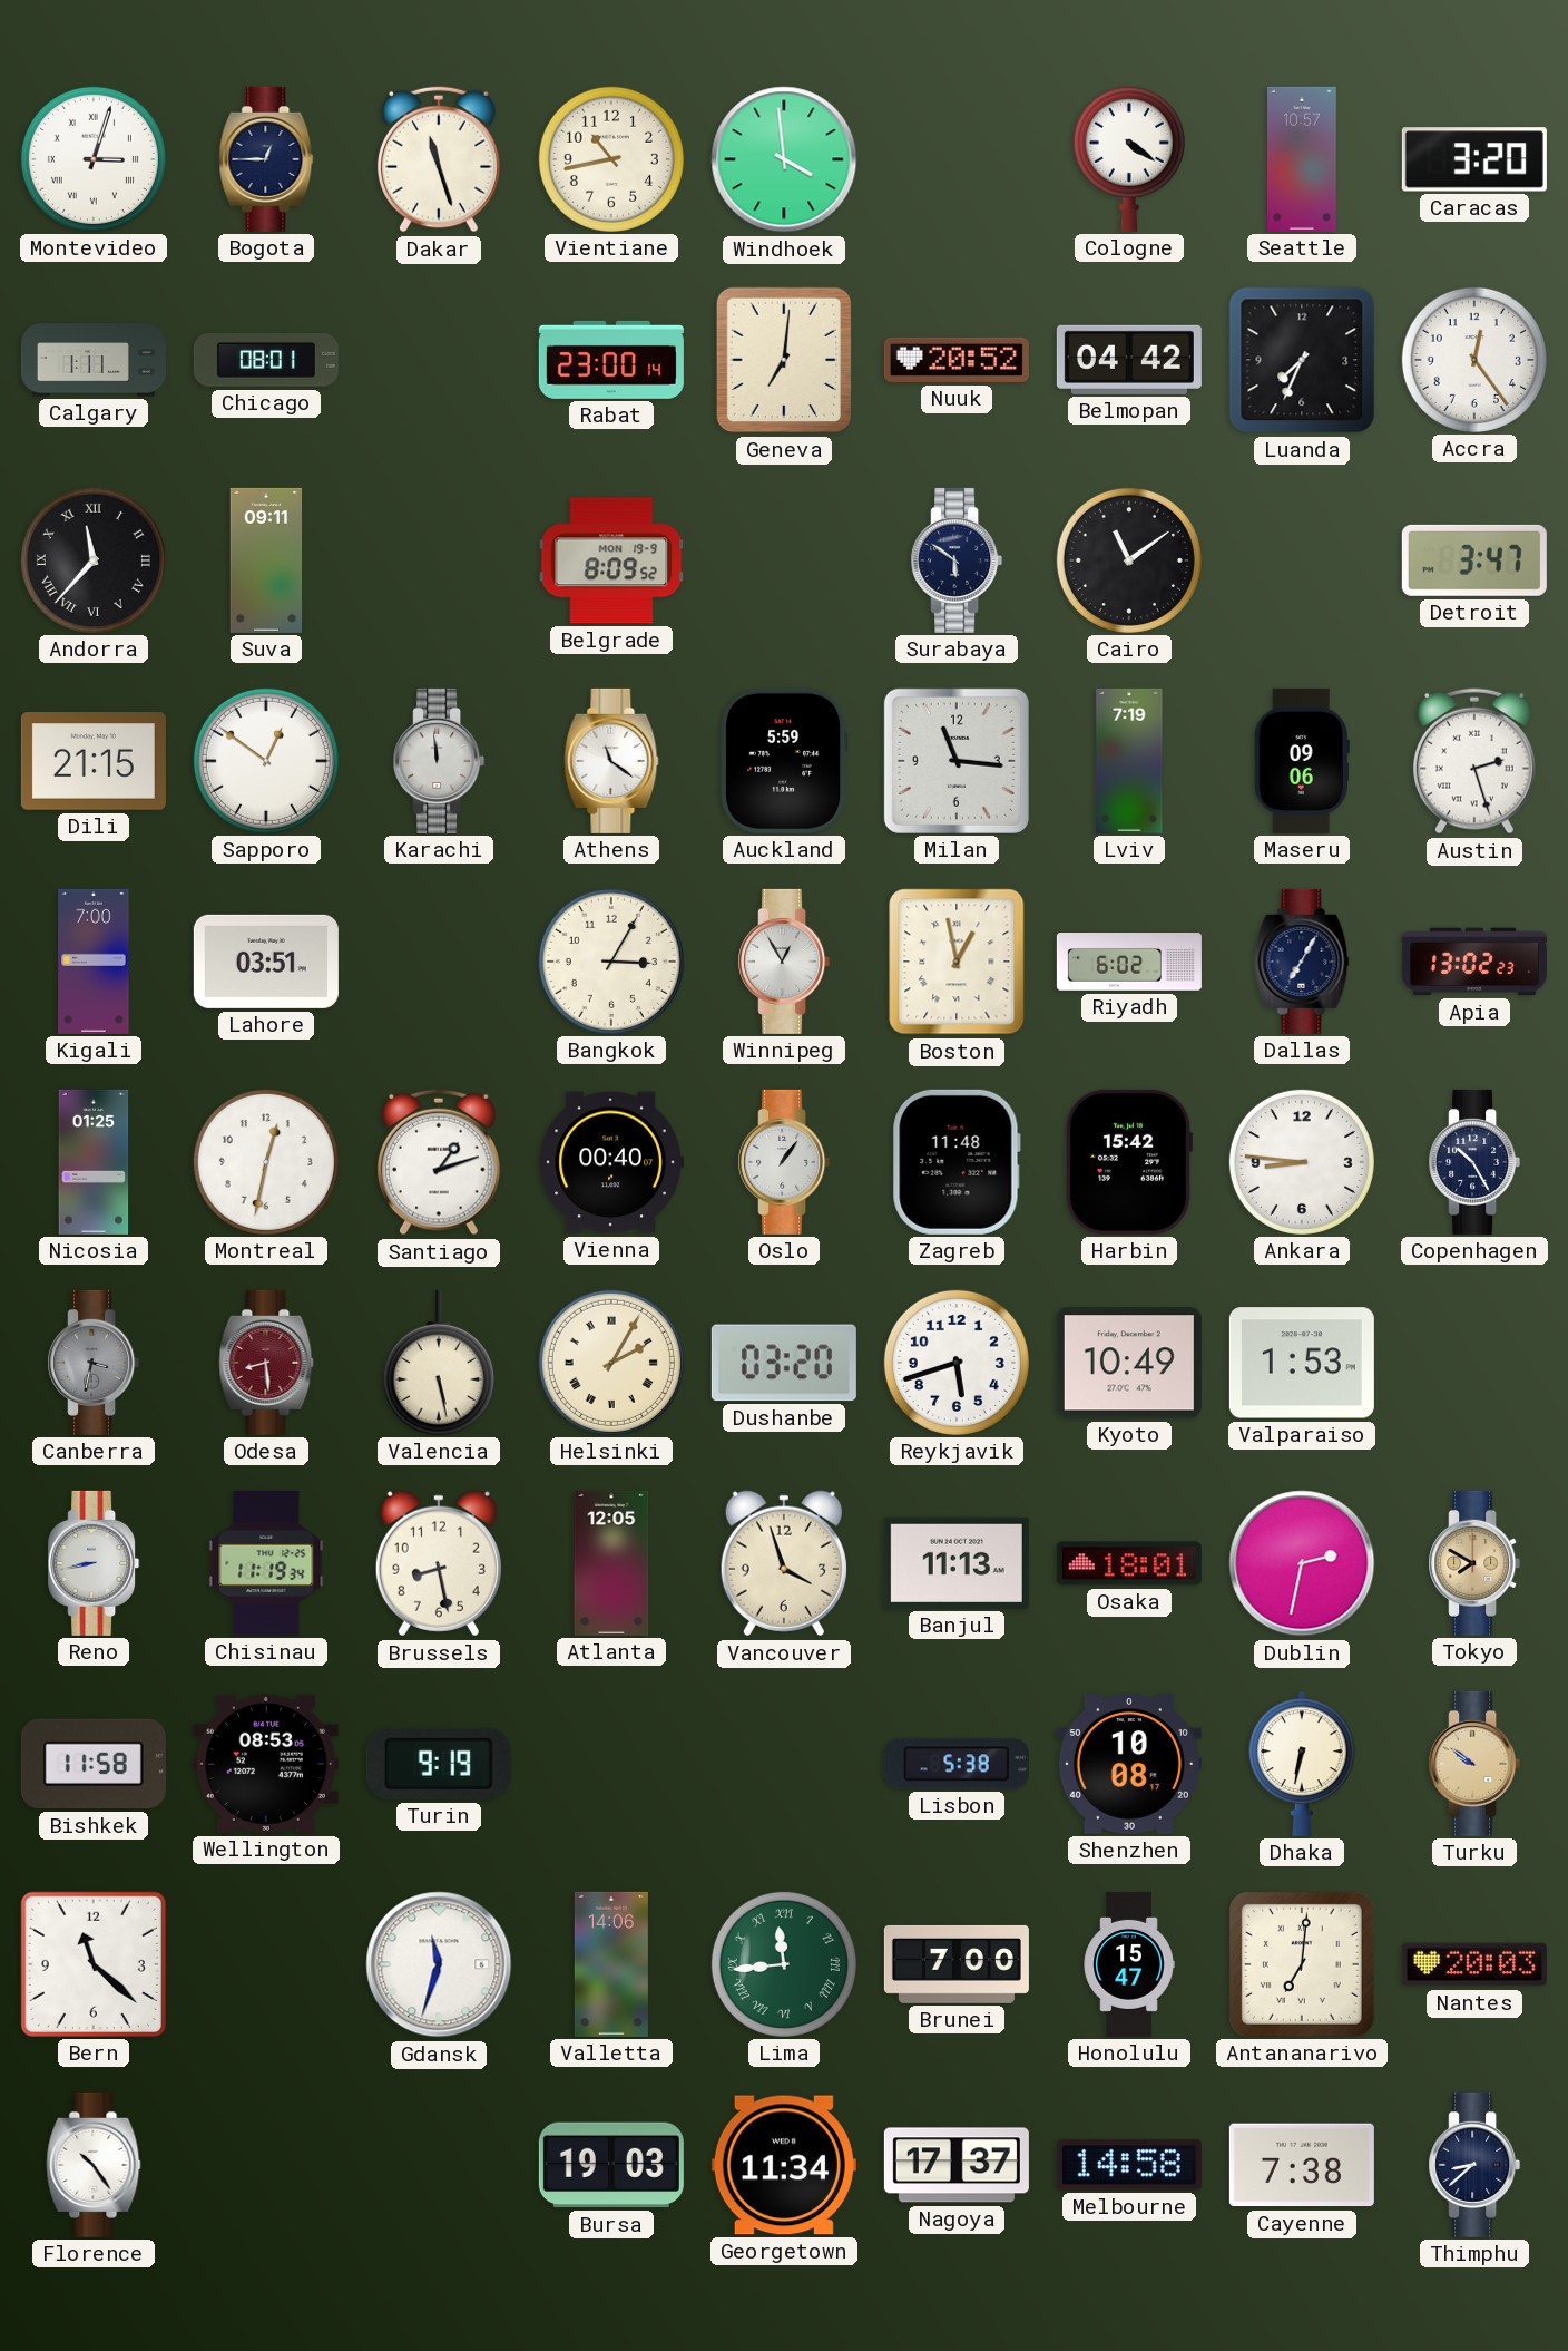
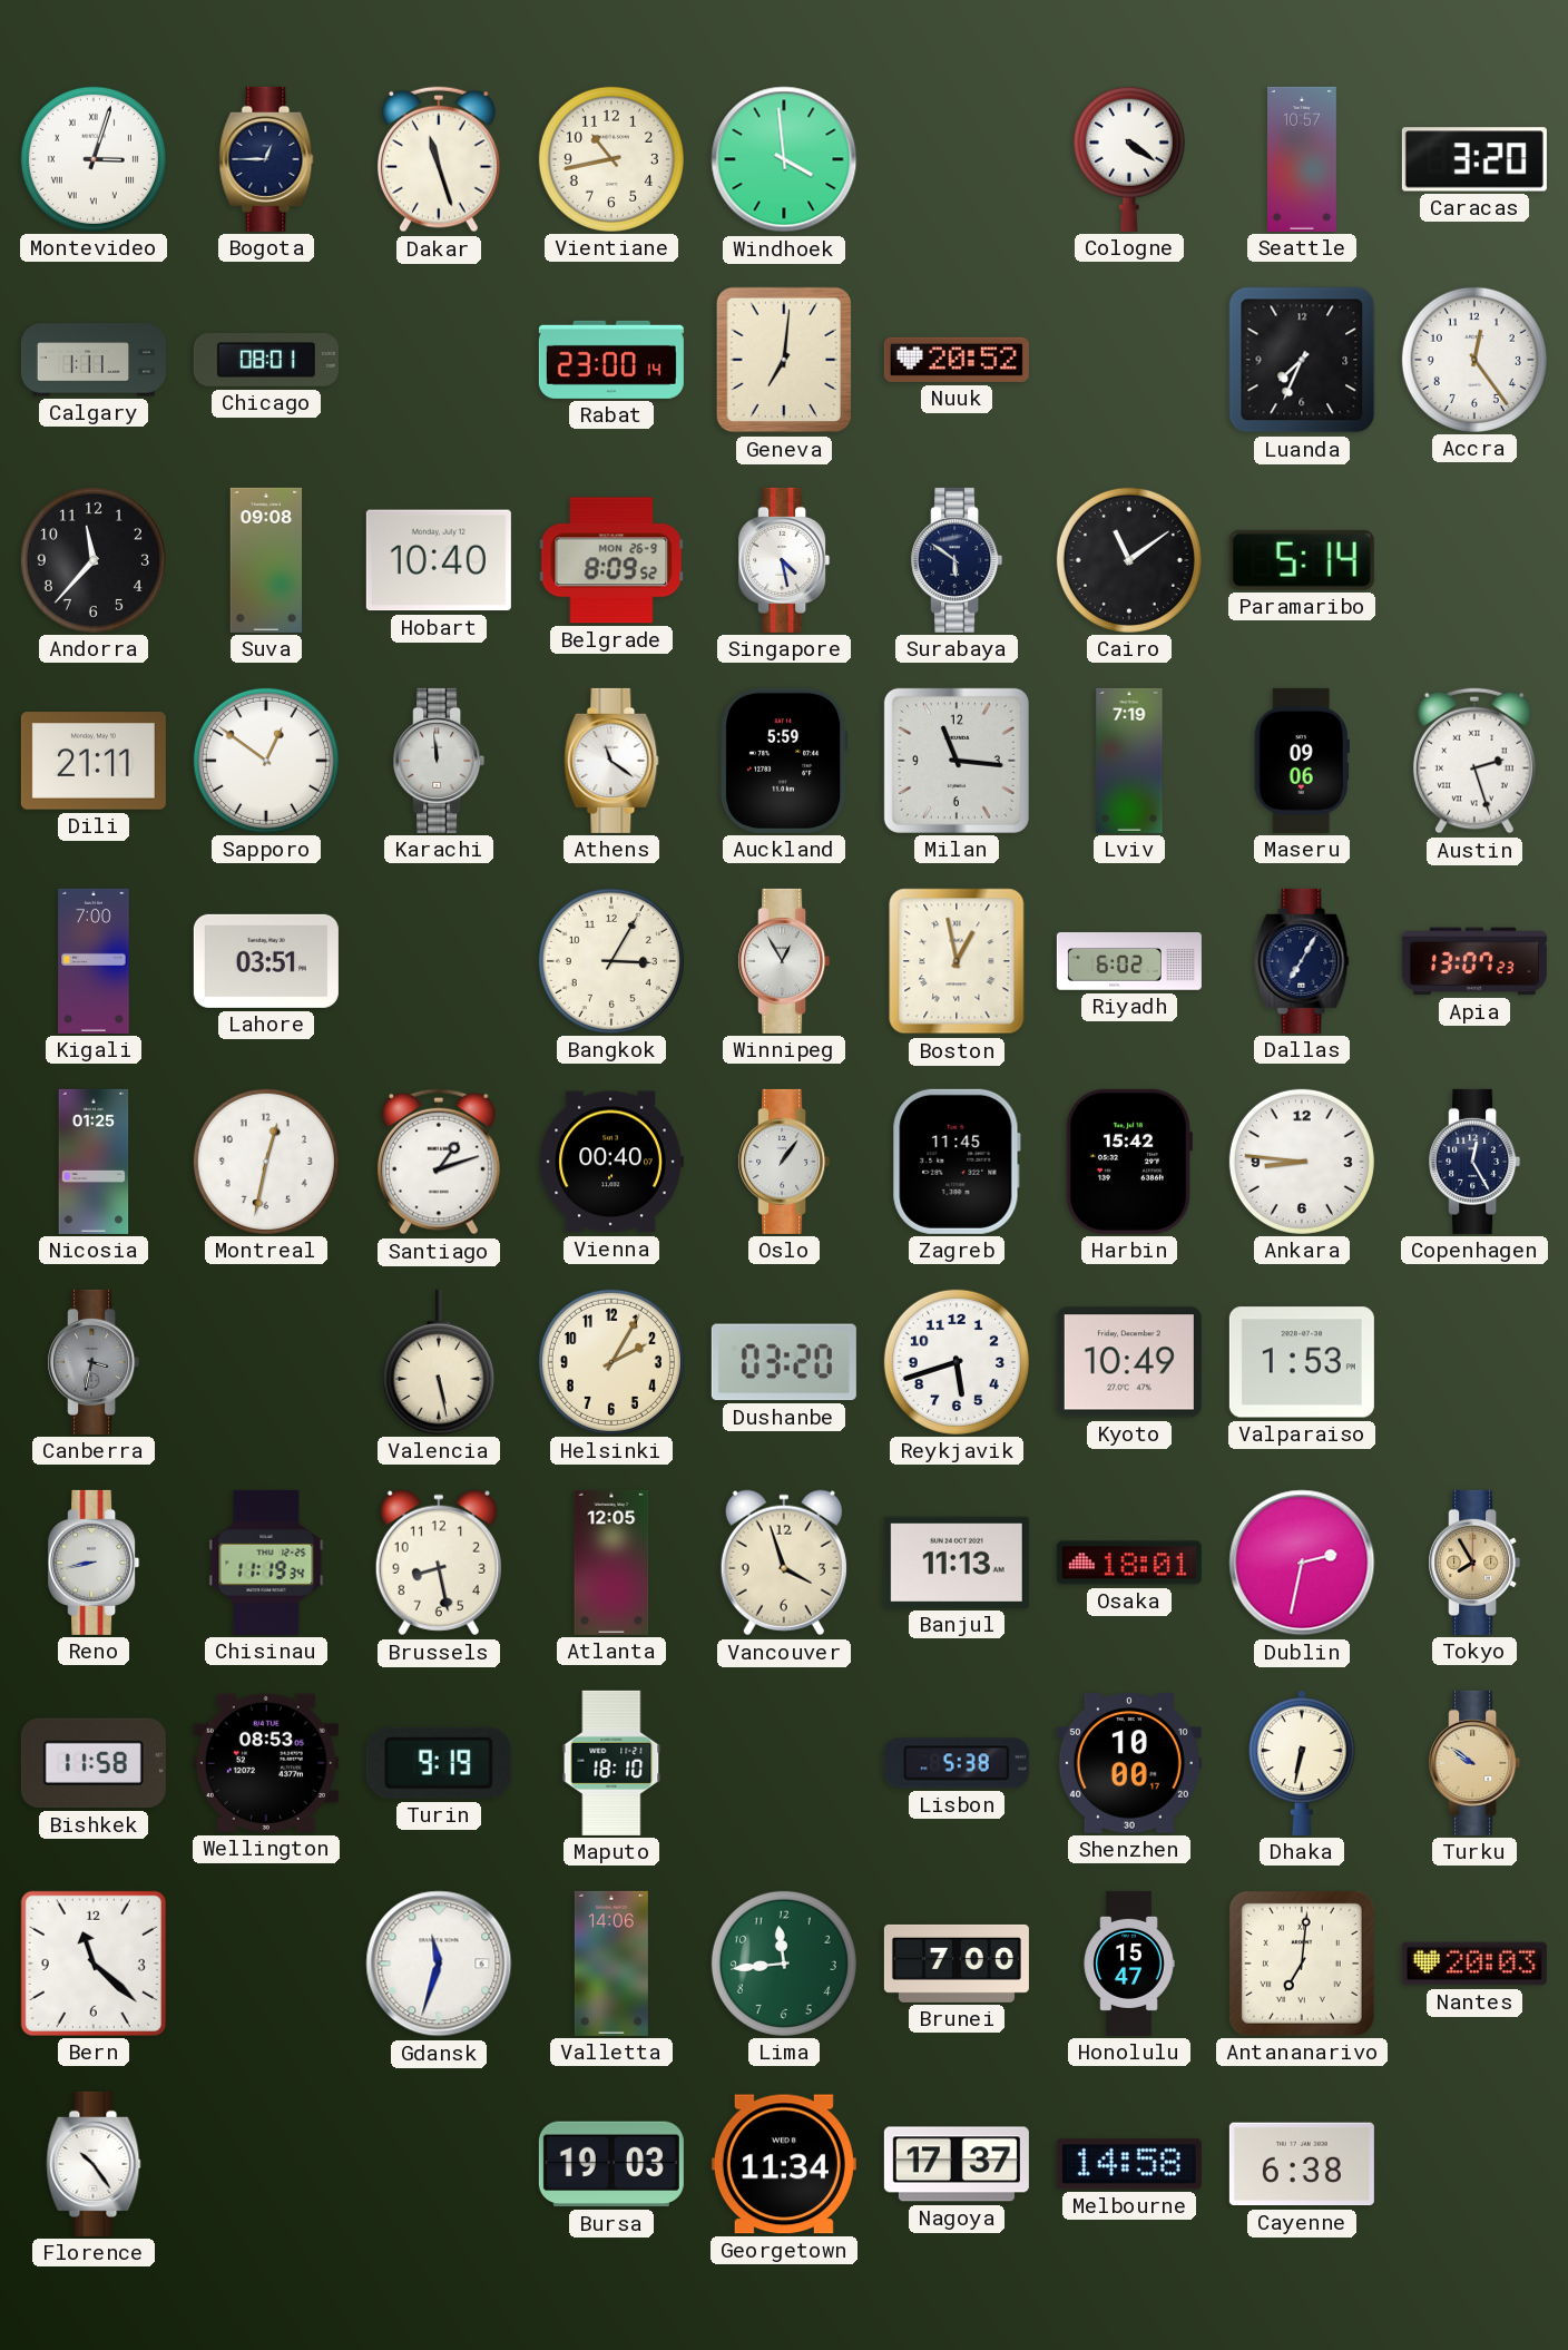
Belmopan: 04:42 -> none
Andorra numerals: Roman -> Arabic
Suva: 09:11 -> 09:08
Hobart: none -> 10:40
Belgrade date: MON 19-9 -> MON 26-9
Singapore: none -> 4:28
Paramaribo: none -> 5:14
Detroit: 3:47 -> none
Dili: 21:15 -> 21:11
Apia: 13:02 -> 13:07
Zagreb: 11:48 -> 11:45
Copenhagen: 10:25 -> 12:25
Odesa: 8:29 -> none
Helsinki numerals: Roman -> Arabic
Tokyo: 7:50 -> 7:55
Maputo: none -> 18:10
Shenzhen: 10:08 -> 10:00
Lima numerals: Roman -> Arabic
Cayenne: 7:38 -> 6:38
Thimphu: 8:38 -> none
